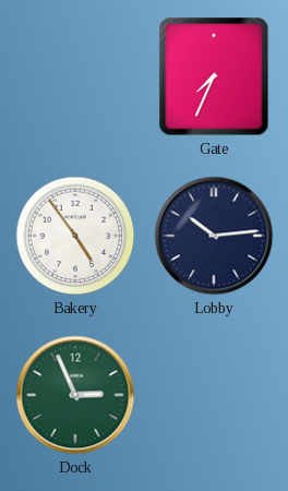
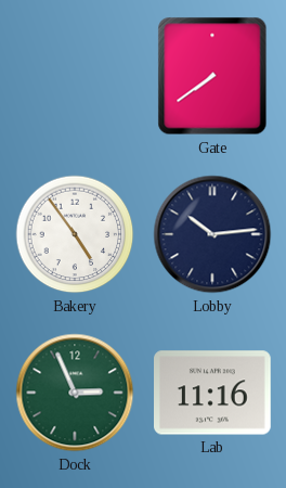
Gate: 7:34 -> 7:39
Lab: none -> 11:16
